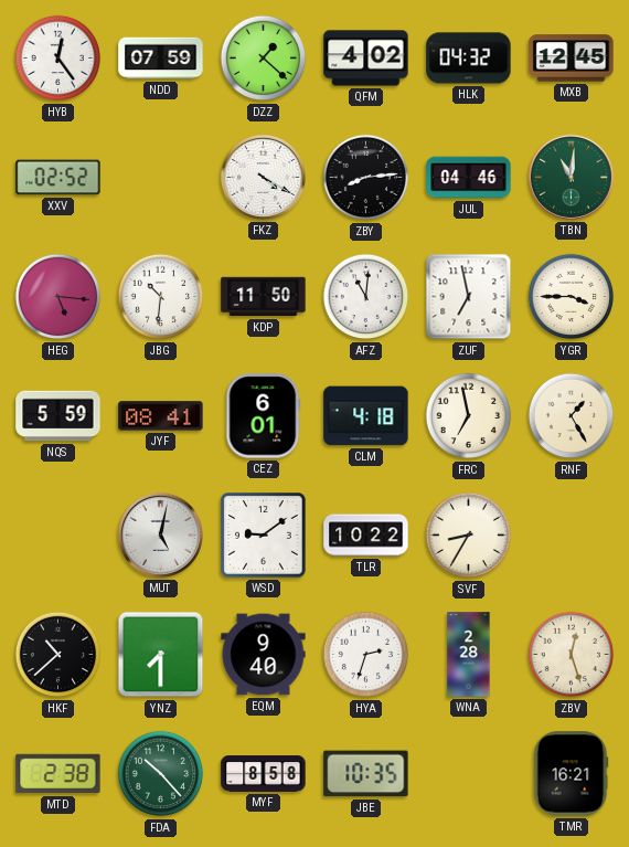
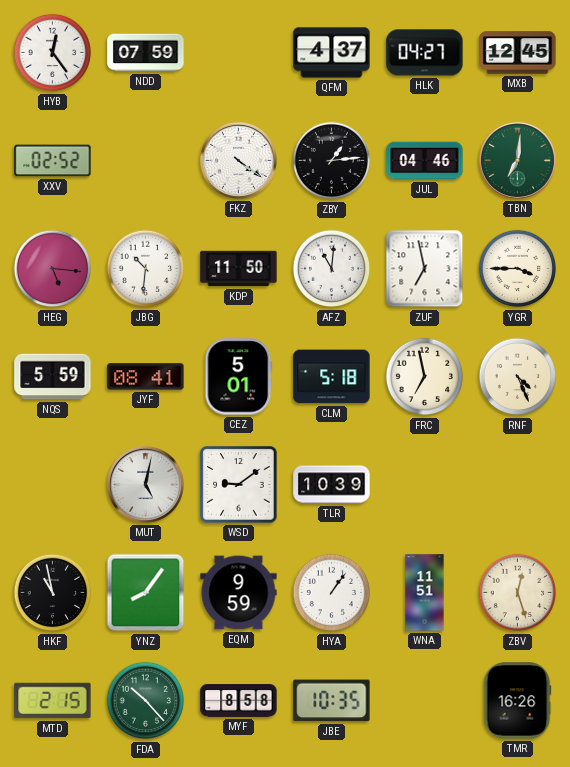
DZZ: 1:22 -> none
QFM: 4:02 -> 4:37
HLK: 04:32 -> 04:27
FKZ: 4:20 -> 4:21
ZBY: 8:14 -> 1:14
TBN: 11:01 -> 7:01
CEZ: 6:01 -> 5:01
CLM: 4:18 -> 5:18
RNF: 1:25 -> 4:26
TLR: 10:22 -> 10:39
SVF: 8:35 -> none
HKF: 10:38 -> 10:58
YNZ: 7:30 -> 8:06
EQM: 9:40 -> 9:59
HYA: 2:33 -> 1:06
WNA: 2:28 -> 11:51
MTD: 2:38 -> 2:15
TMR: 16:21 -> 16:26
